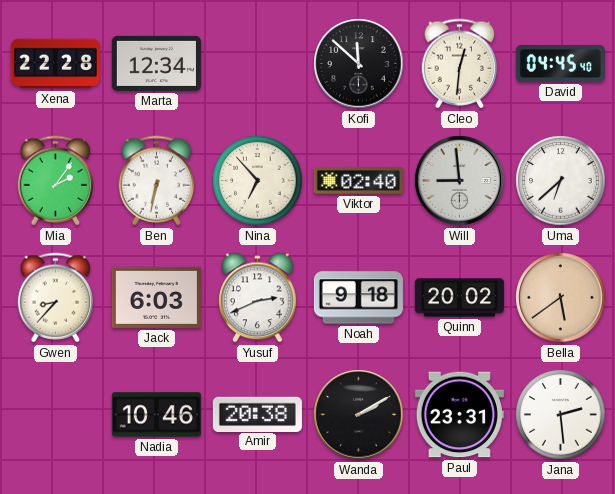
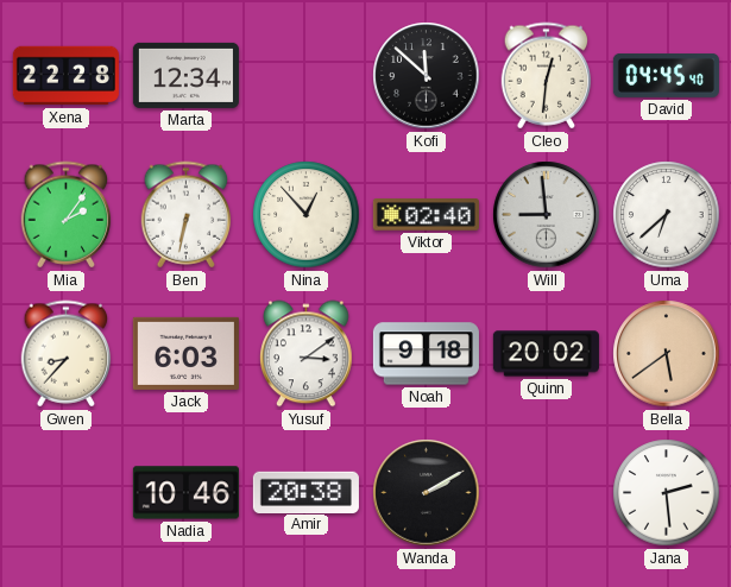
Nina: 6:53 -> 12:53
Yusuf: 2:41 -> 3:09
Paul: 23:31 -> none
